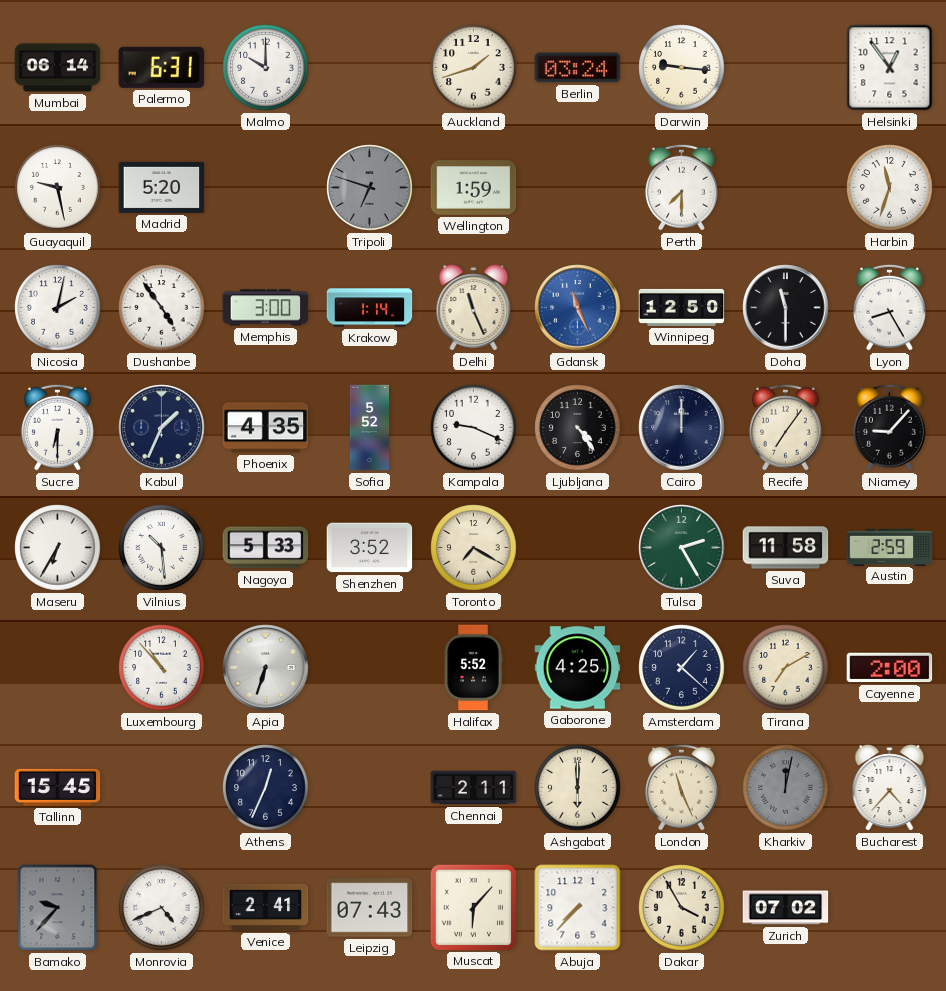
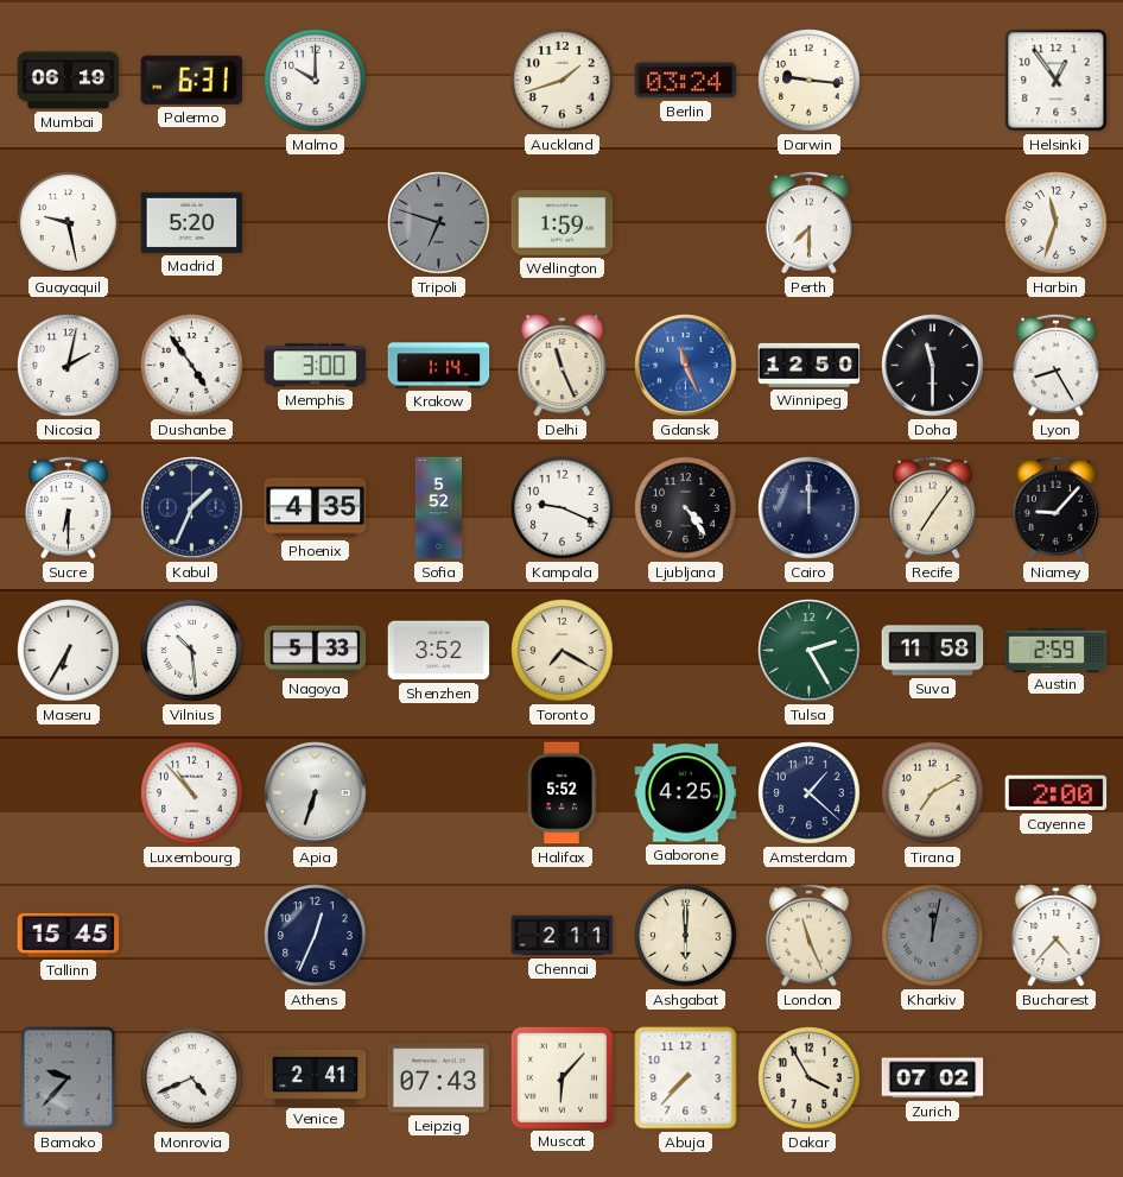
Mumbai: 06:14 -> 06:19
